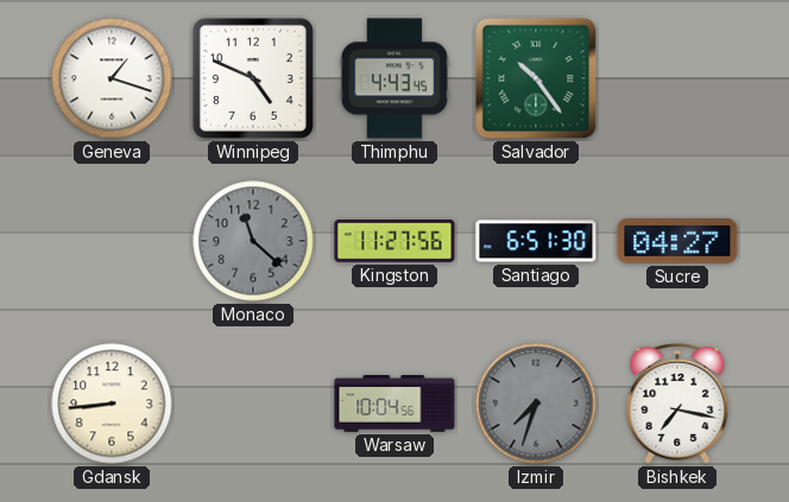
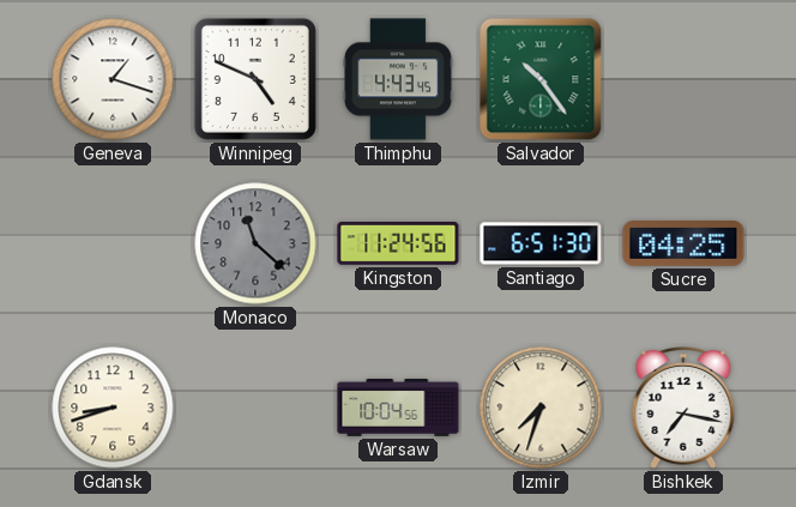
Kingston: 11:27 -> 11:24
Sucre: 04:27 -> 04:25
Gdansk: 8:44 -> 8:42
Izmir dial: grey -> cream
